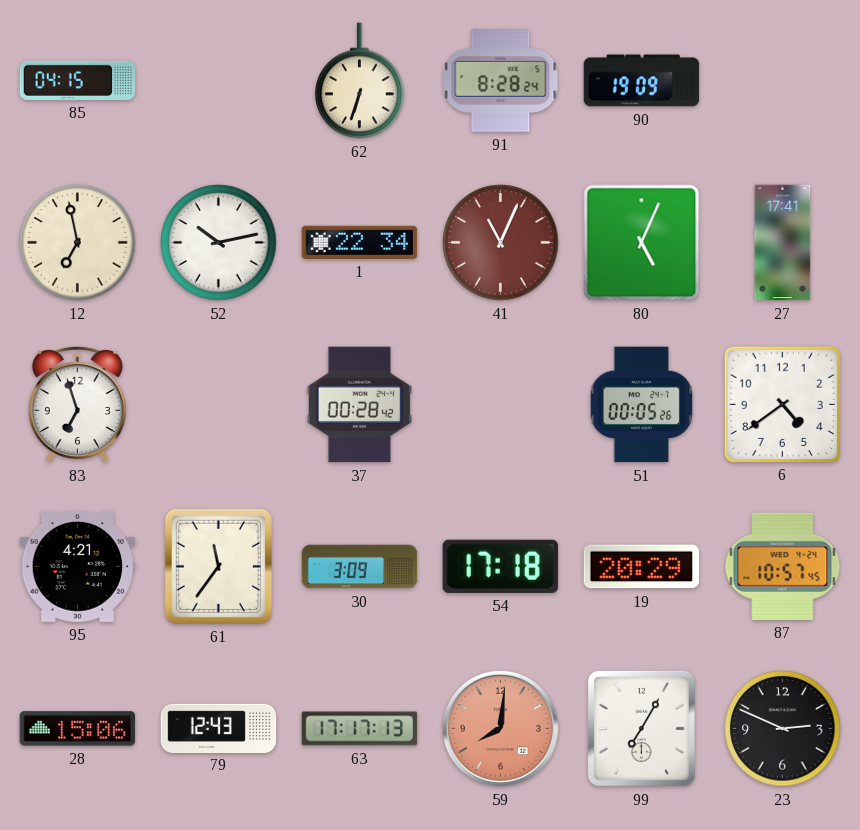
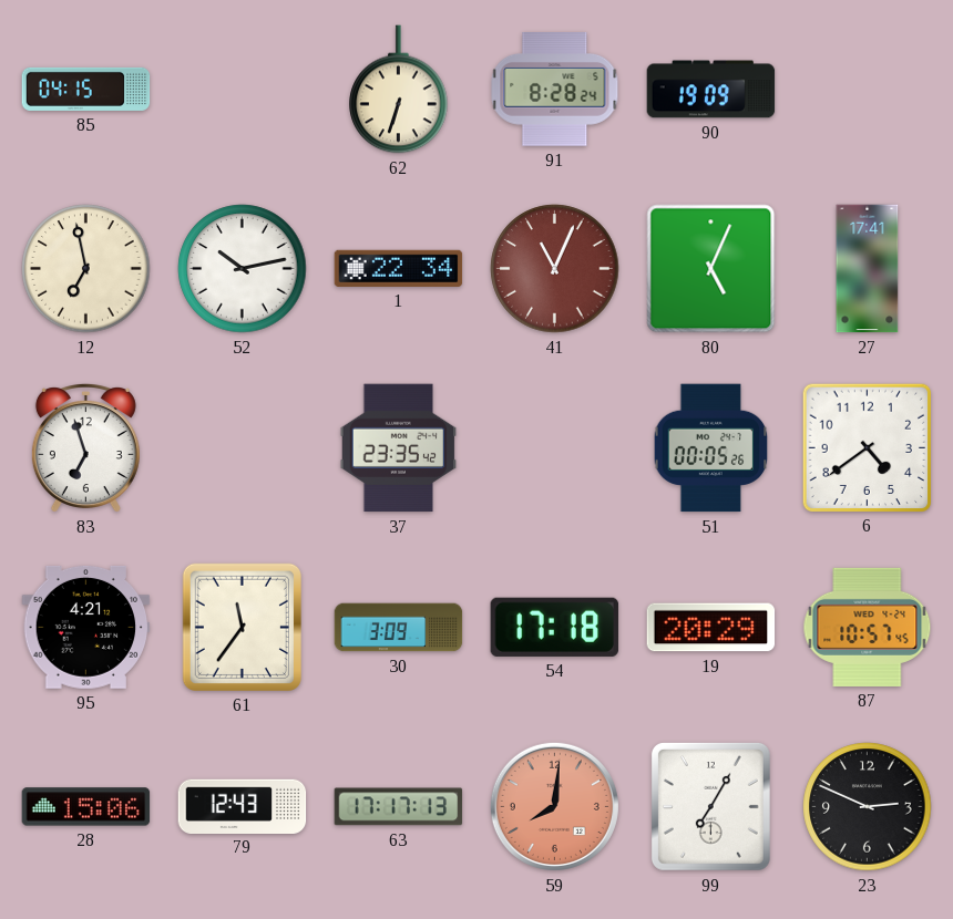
37: 00:28 -> 23:35
